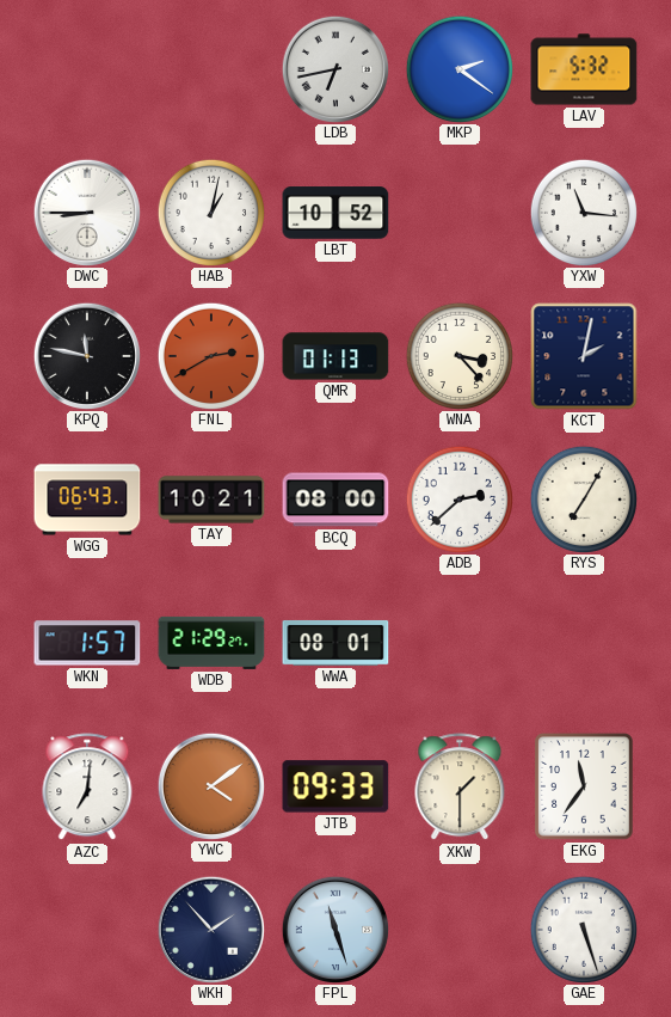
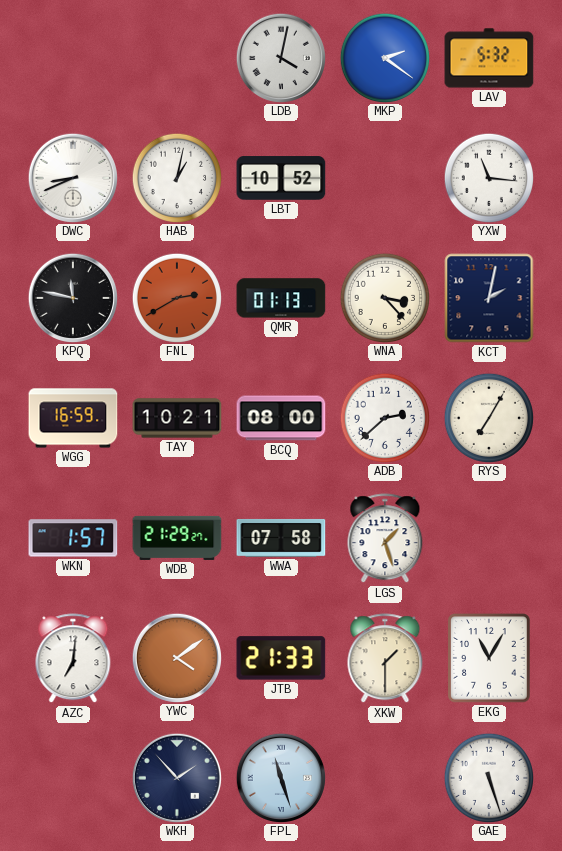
LDB: 6:43 -> 4:02
DWC: 8:45 -> 8:41
WGG: 06:43 -> 16:59
WWA: 08:01 -> 07:58
LGS: none -> 1:27
JTB: 09:33 -> 21:33
EKG: 11:36 -> 11:05
